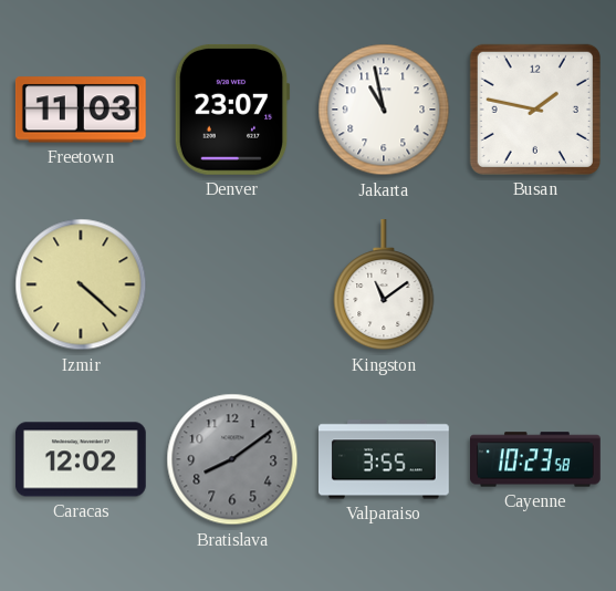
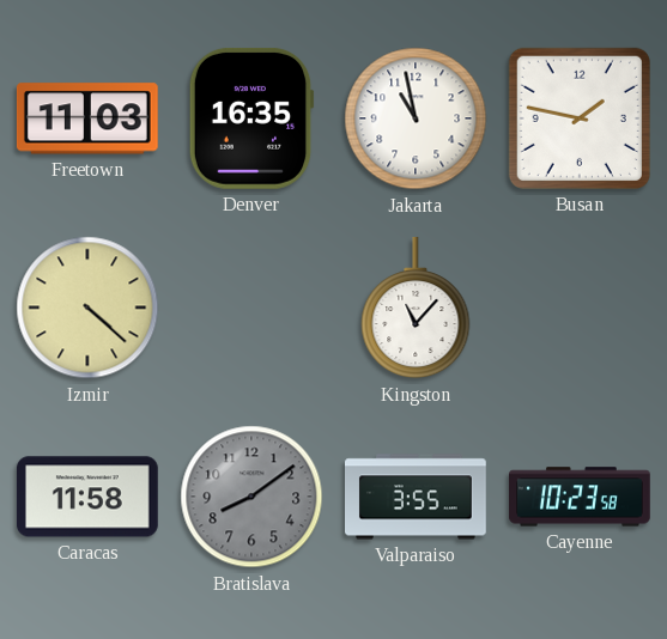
Denver: 23:07 -> 16:35
Kingston: 11:09 -> 11:07
Caracas: 12:02 -> 11:58
